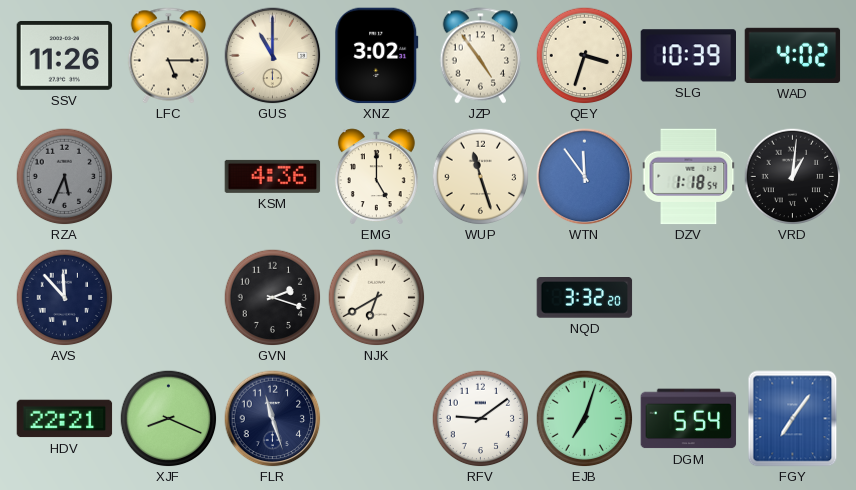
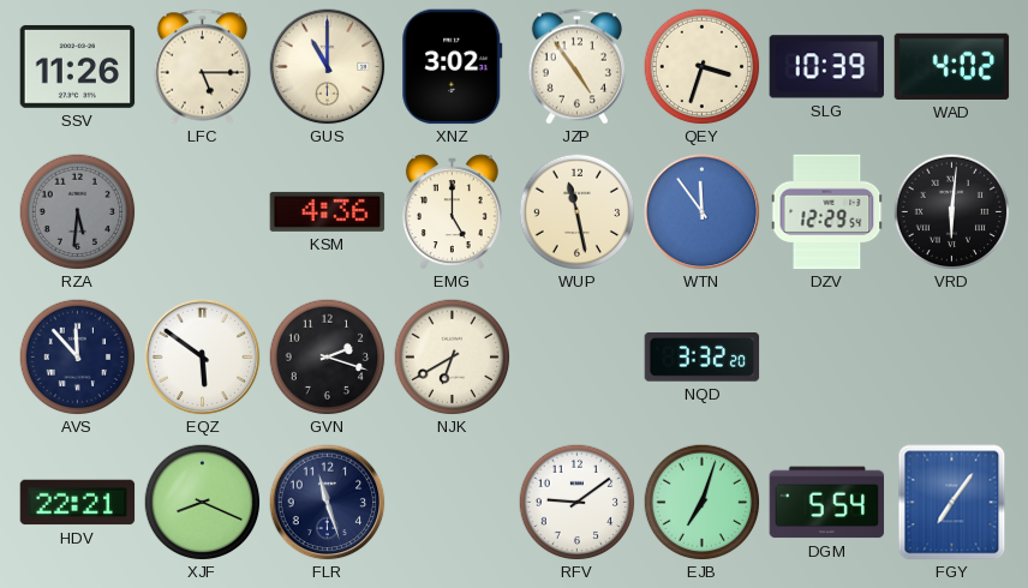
RZA: 5:34 -> 5:31
WUP: 11:27 -> 11:28
DZV: 1:18 -> 12:29
VRD: 1:01 -> 6:01
EQZ: none -> 5:51
